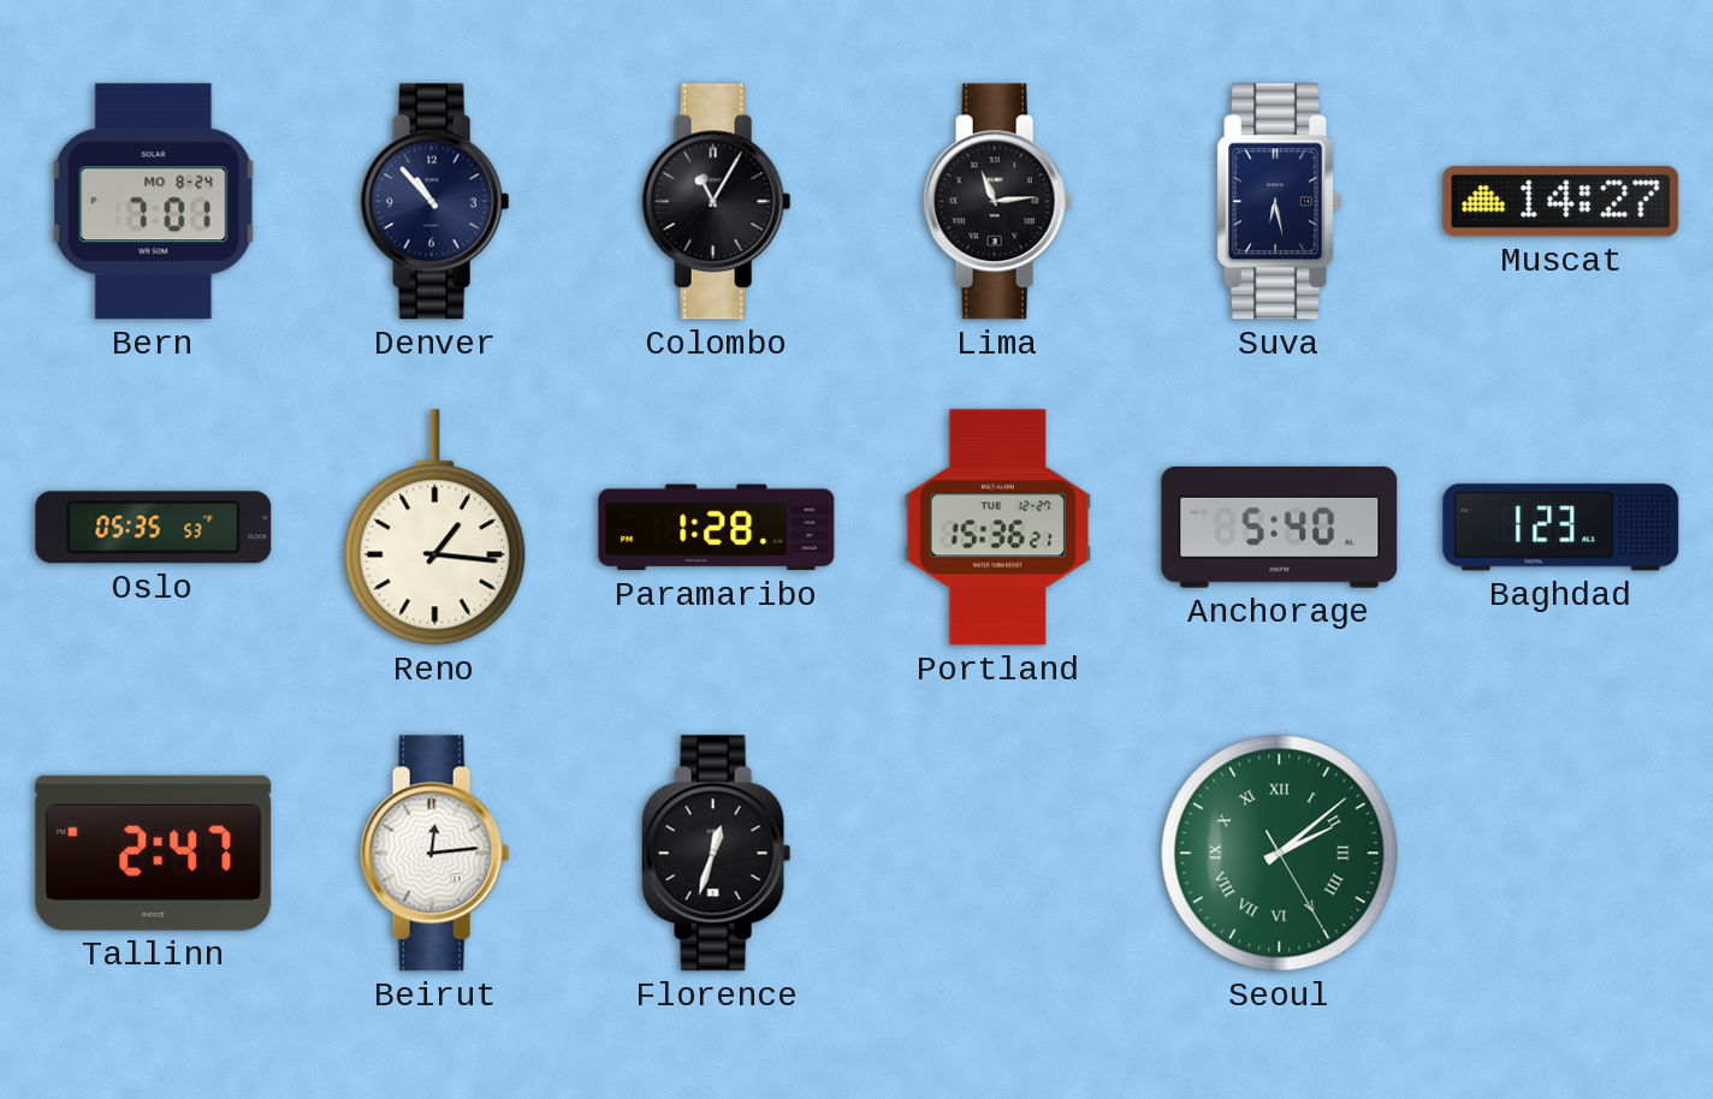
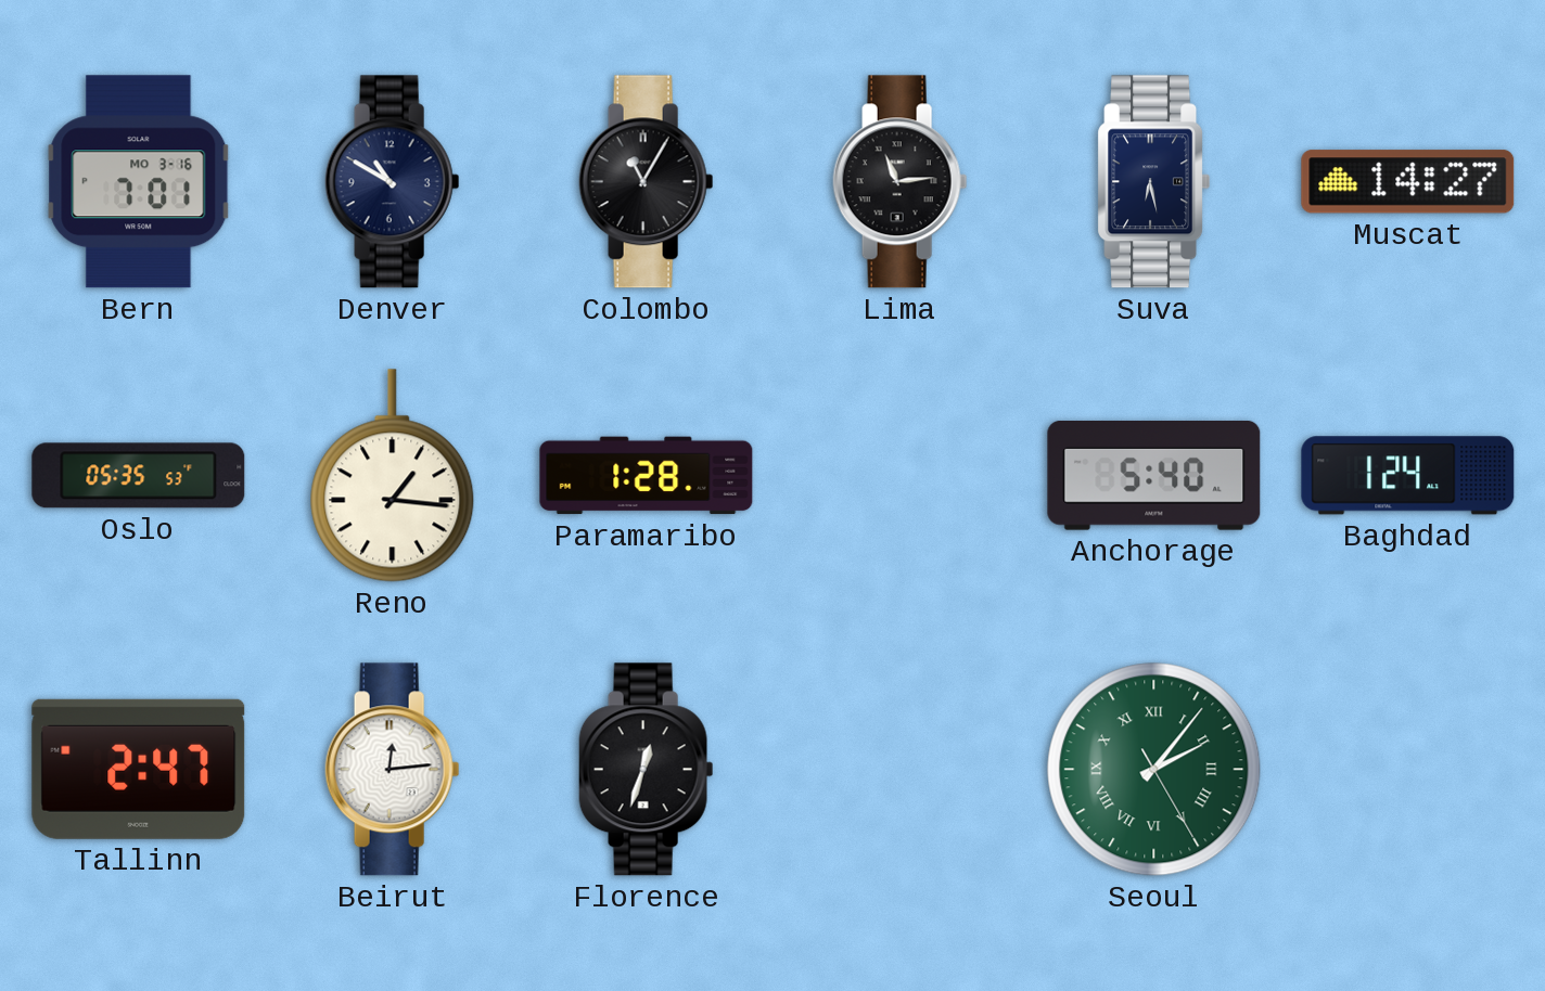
Bern date: MO 8-24 -> MO 3-16
Denver: 10:53 -> 10:50
Portland: 15:36 -> none
Baghdad: 1:23 -> 1:24
Seoul: 2:08 -> 2:06
